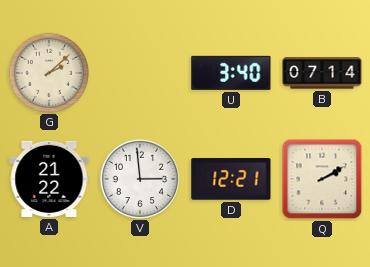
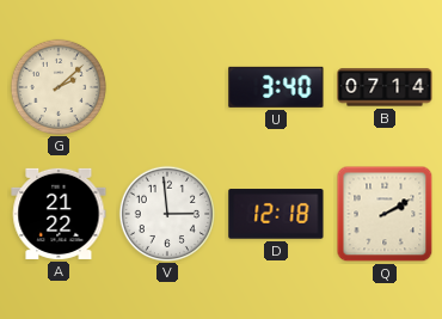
D: 12:21 -> 12:18
